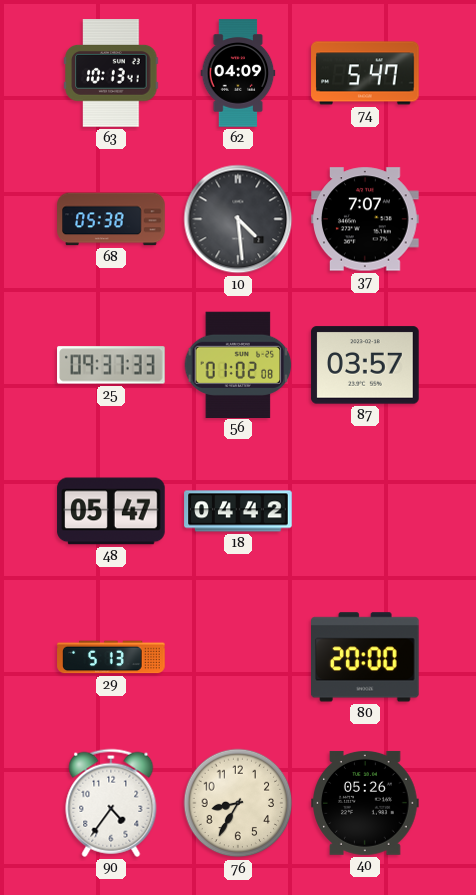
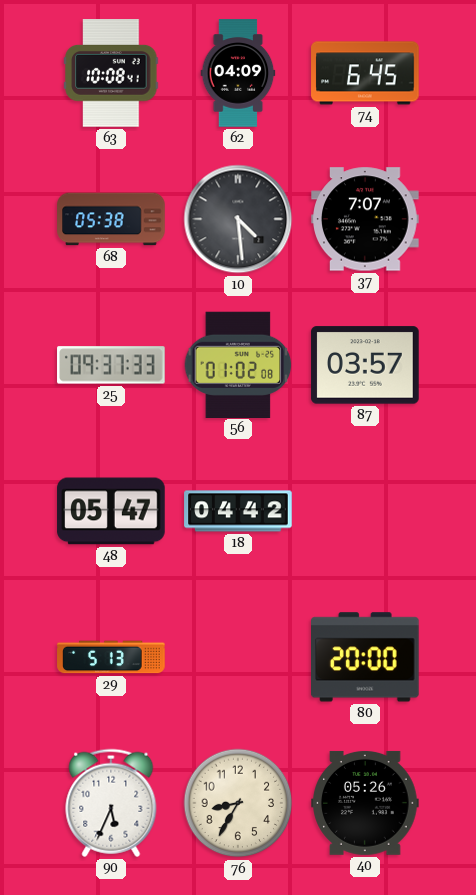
63: 10:13 -> 10:08
74: 5:47 -> 6:45
90: 4:36 -> 5:34
